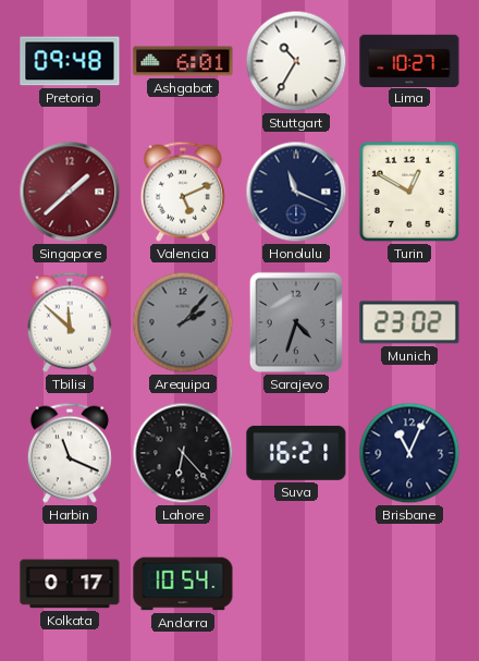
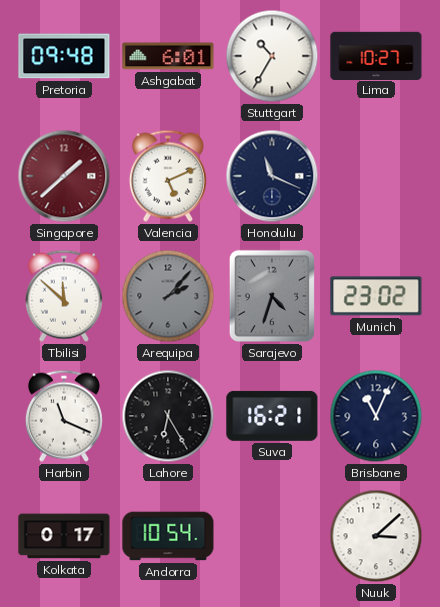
Turin: 12:50 -> none
Lahore: 6:23 -> 6:25
Nuuk: none -> 3:08
